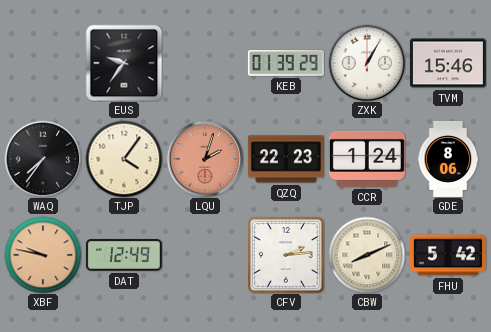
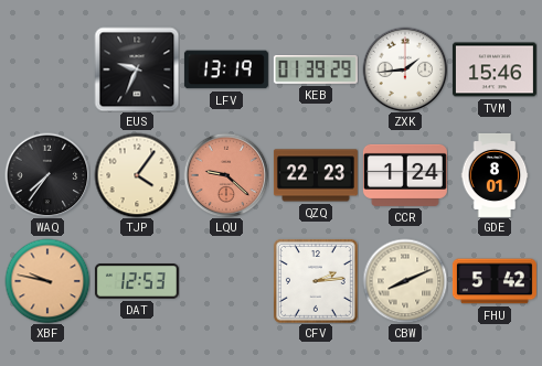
EUS: 9:36 -> 9:34
LFV: none -> 13:19
ZXK: 1:05 -> 1:44
LQU: 2:03 -> 9:22
GDE: 8:06 -> 8:01
DAT: 12:49 -> 12:53
